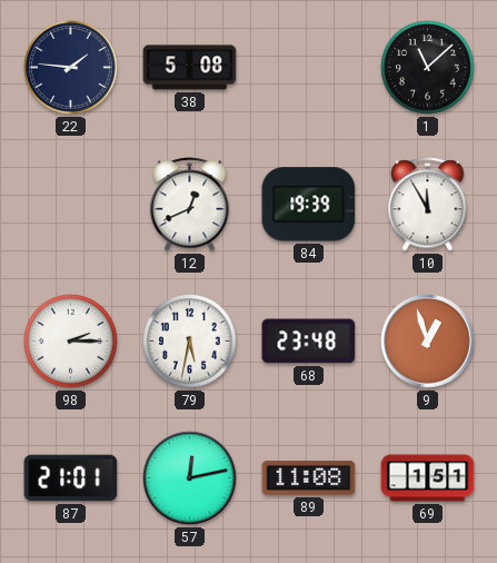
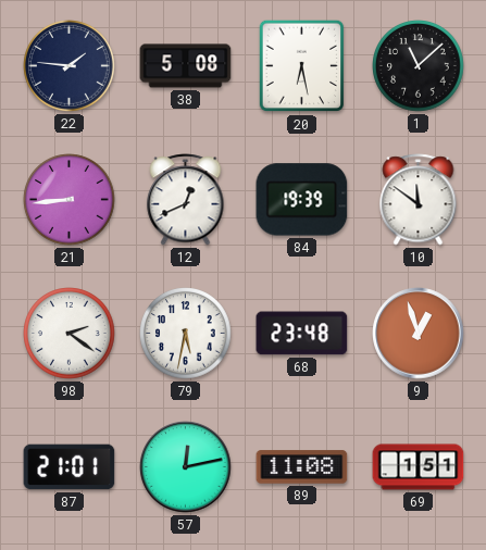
20: none -> 6:28
21: none -> 8:44
10: 11:55 -> 11:51
98: 2:15 -> 2:21
